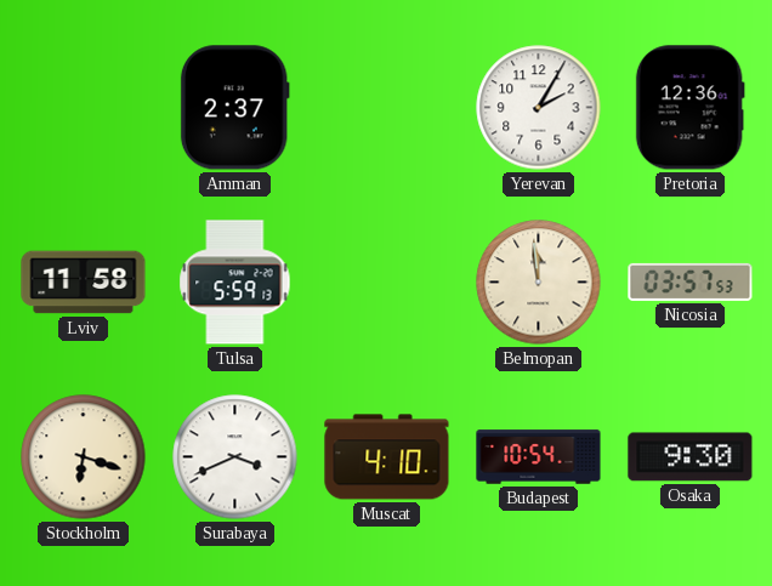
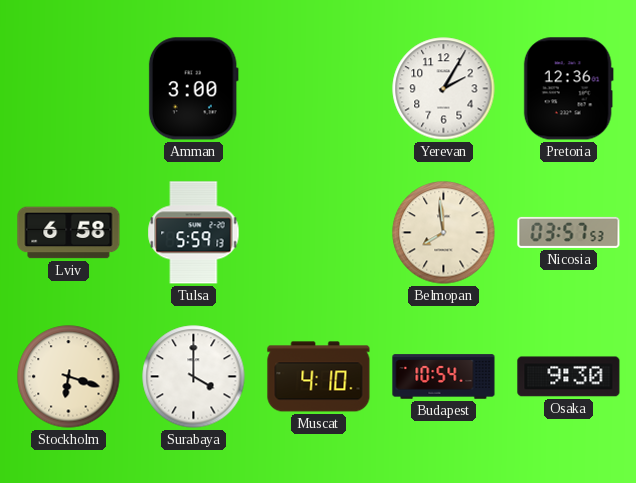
Amman: 2:37 -> 3:00
Lviv: 11:58 -> 6:58
Belmopan: 11:59 -> 7:59
Surabaya: 3:41 -> 4:00
